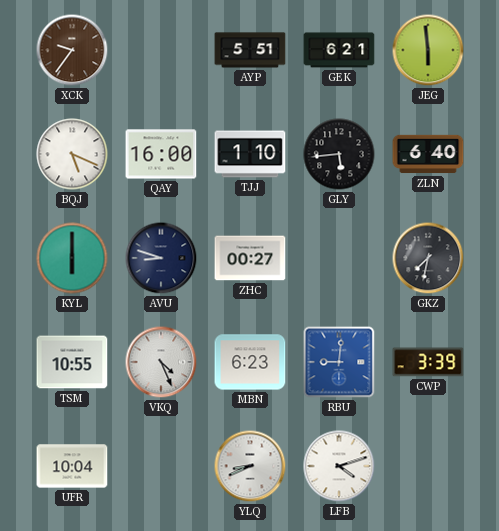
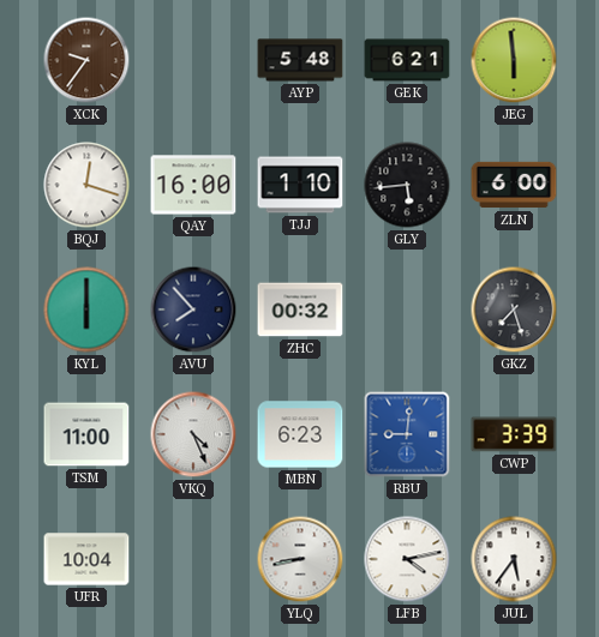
AYP: 5:51 -> 5:48
BQJ: 5:19 -> 12:18
ZLN: 6:40 -> 6:00
AVU: 8:48 -> 7:53
ZHC: 00:27 -> 00:32
GKZ: 7:32 -> 7:27
TSM: 10:55 -> 11:00
YLQ: 8:41 -> 8:43
LFB: 4:12 -> 4:13
JUL: none -> 5:36
